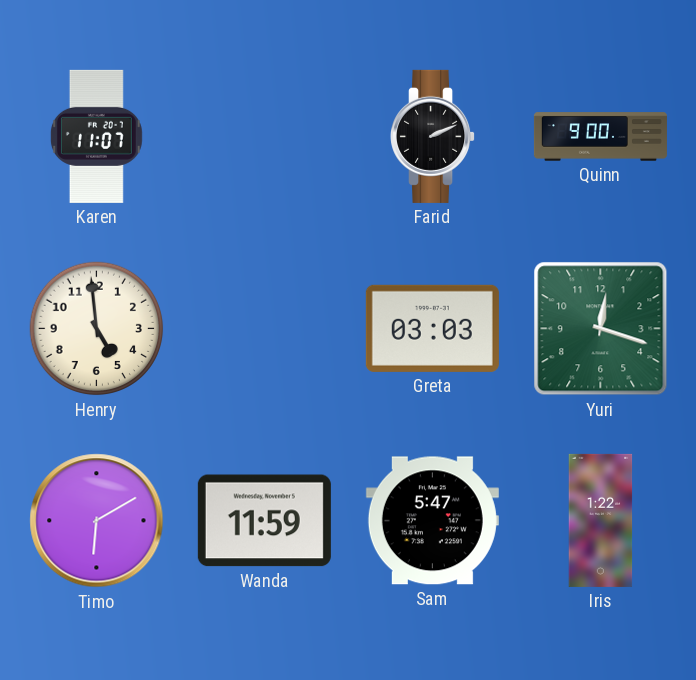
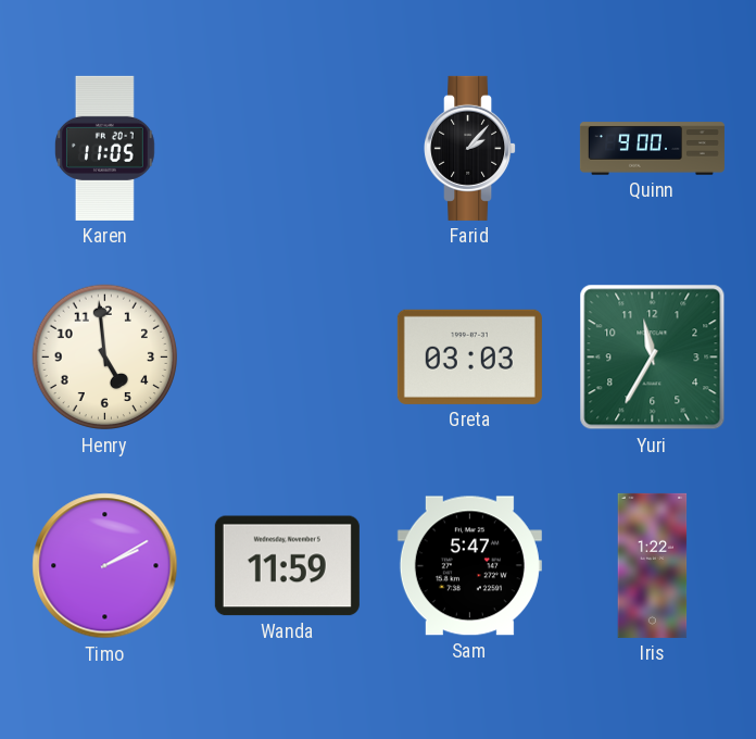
Karen: 11:07 -> 11:05
Farid: 2:11 -> 2:07
Yuri: 12:18 -> 11:35
Timo: 6:10 -> 2:10
